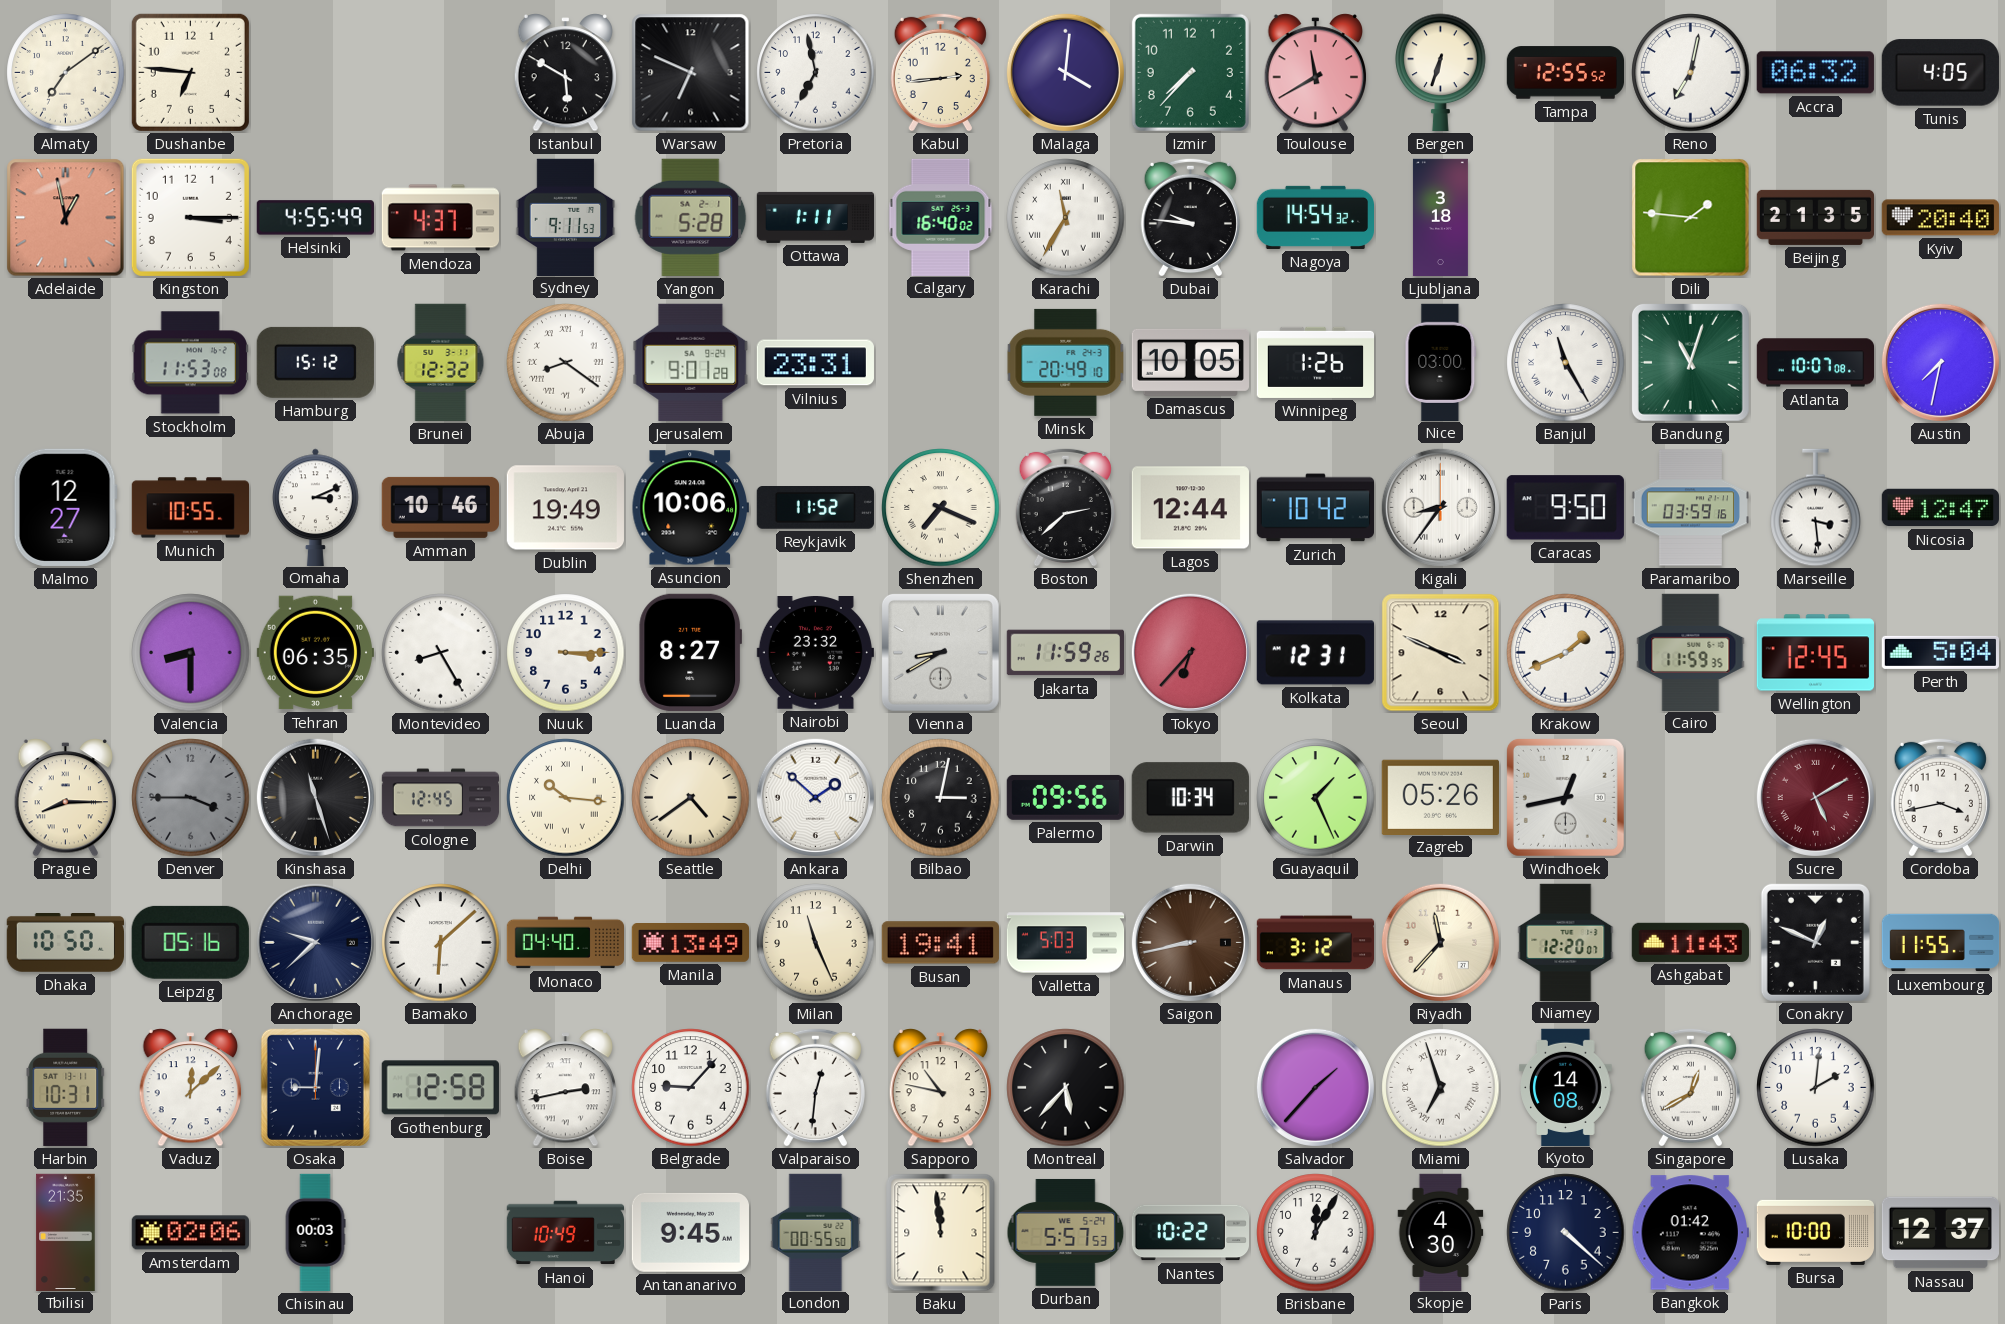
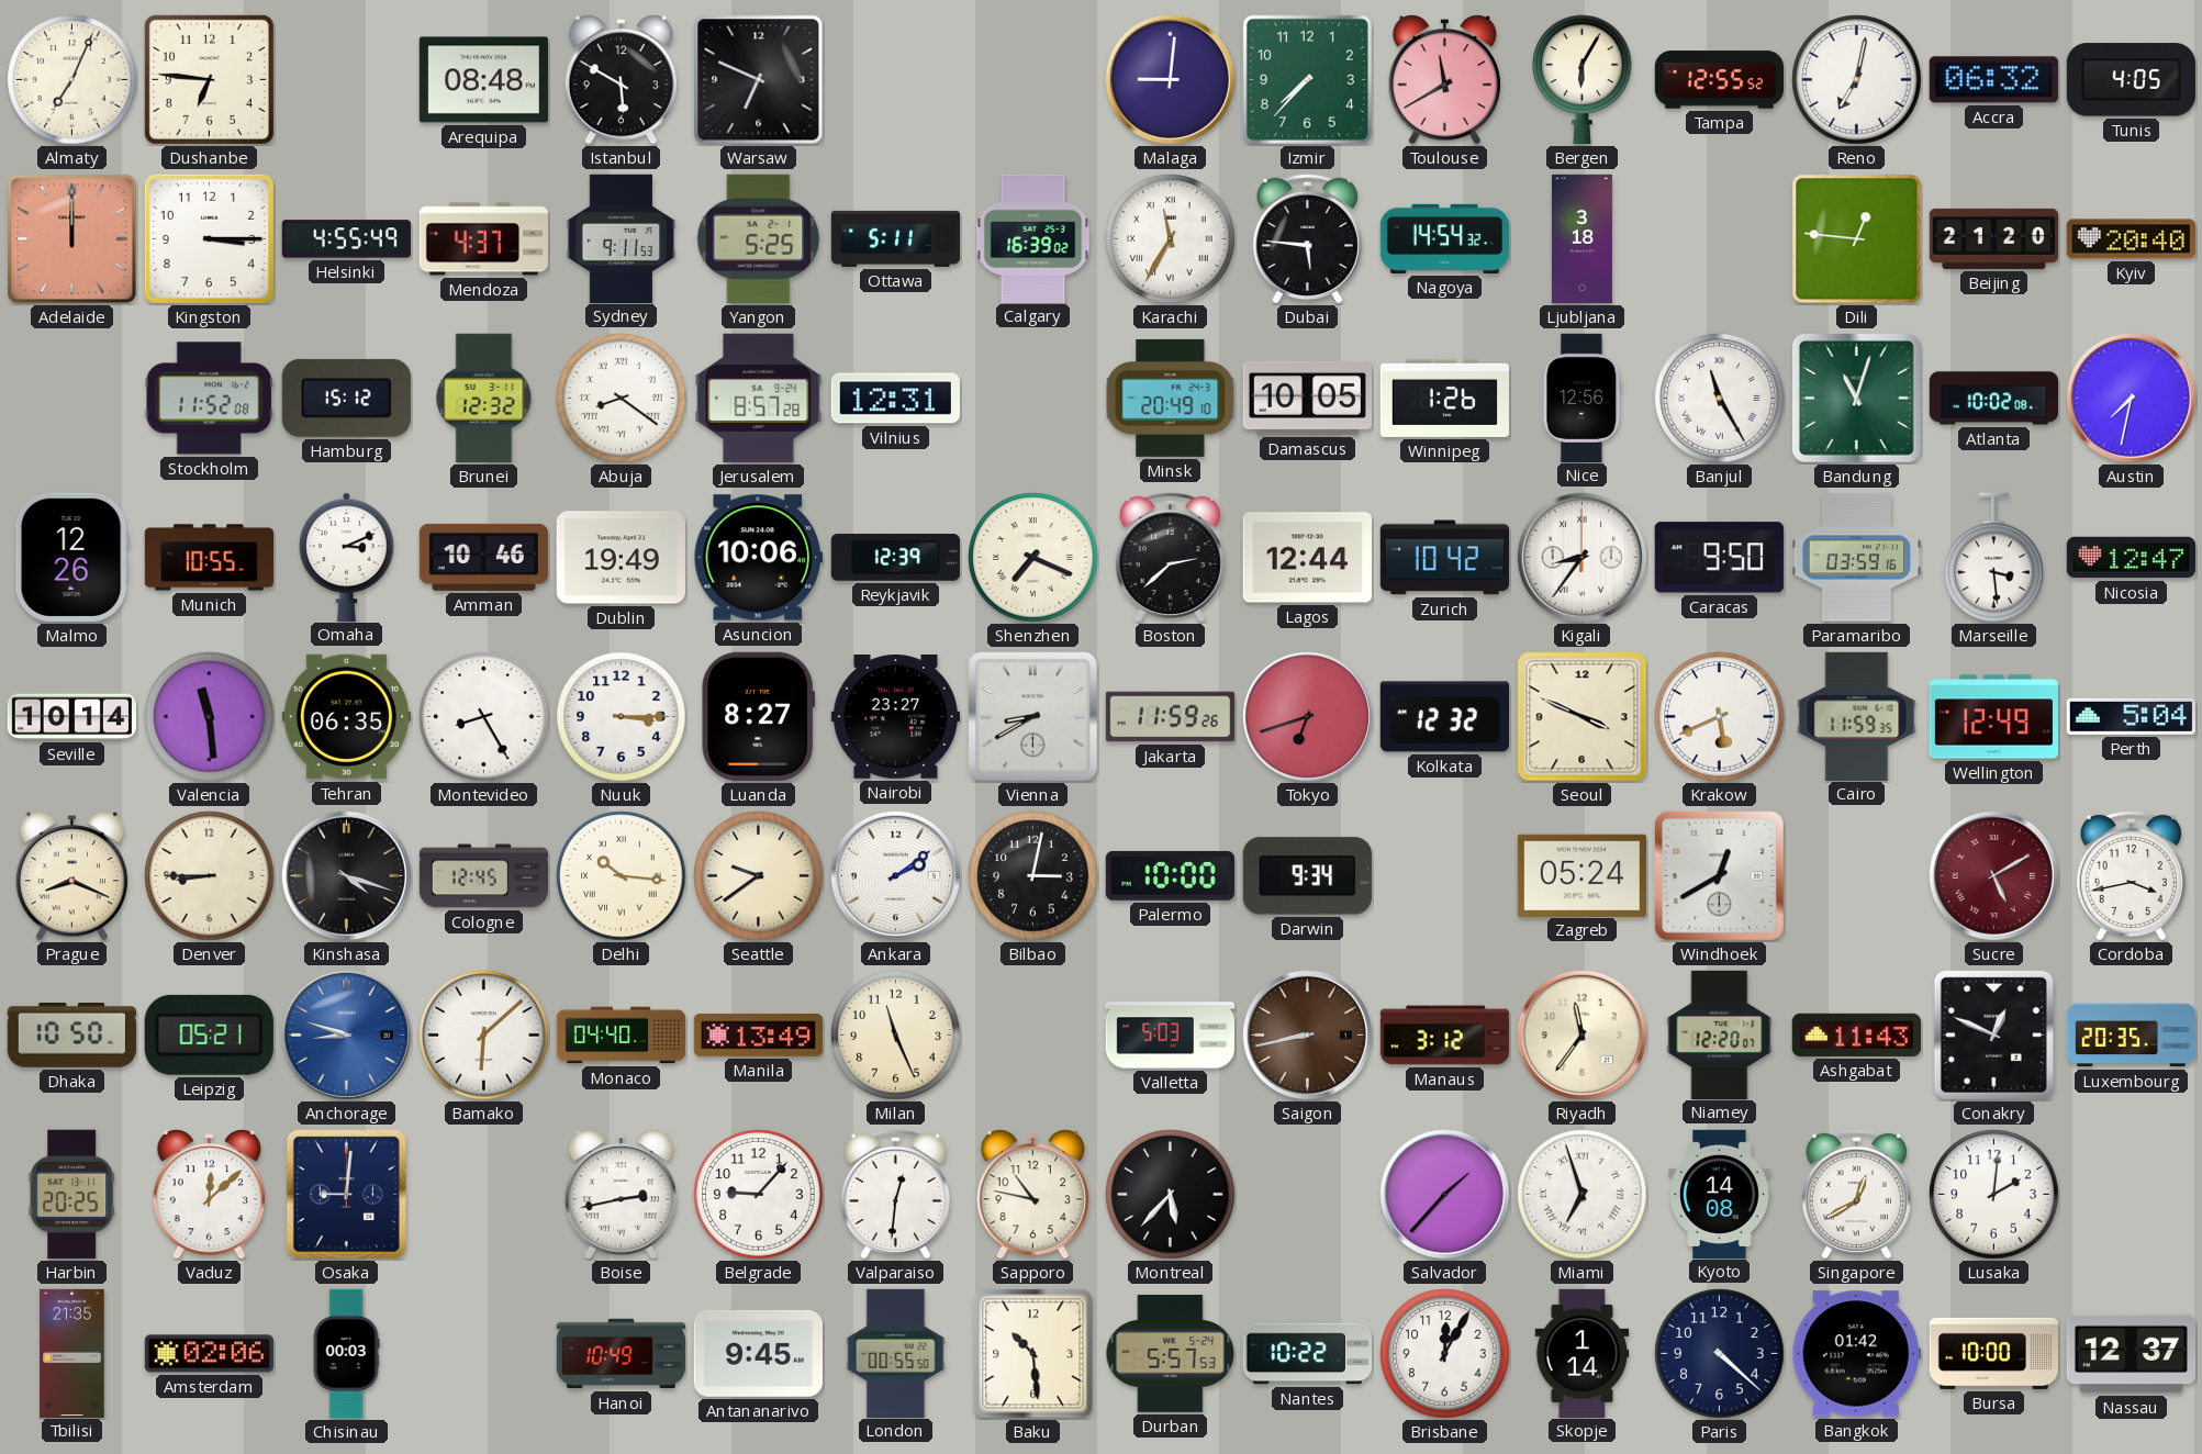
Almaty: 7:09 -> 7:04
Arequipa: none -> 08:48
Pretoria: 6:58 -> none
Kabul: 2:44 -> none
Malaga: 4:01 -> 9:01
Bergen: 6:33 -> 6:05
Adelaide: 12:58 -> 12:00
Yangon: 5:28 -> 5:25
Ottawa: 1:11 -> 5:11
Calgary: 16:40 -> 16:39
Dubai: 9:46 -> 5:46
Dili: 1:46 -> 12:46
Beijing: 21:35 -> 21:20
Stockholm: 11:53 -> 11:52
Jerusalem: 9:01 -> 8:57
Vilnius: 23:31 -> 12:31
Nice: 03:00 -> 12:56
Atlanta: 10:07 -> 10:02
Malmo: 12:27 -> 12:26
Reykjavik: 11:52 -> 12:39
Seville: none -> 10:14
Valencia: 8:30 -> 11:29
Nairobi: 23:32 -> 23:27
Tokyo: 6:37 -> 6:42
Kolkata: 12:31 -> 12:32
Krakow: 1:41 -> 5:41
Wellington: 12:45 -> 12:49
Prague: 8:15 -> 8:19
Denver: 3:45 -> 8:45
Denver dial: grey -> cream
Kinshasa: 11:27 -> 4:18
Seattle: 4:39 -> 9:39
Ankara: 1:52 -> 2:09
Palermo: 09:56 -> 10:00
Darwin: 10:34 -> 9:34
Guayaquil: 1:26 -> none
Zagreb: 05:26 -> 05:24
Windhoek: 12:43 -> 12:40
Leipzig: 05:16 -> 05:21
Anchorage: 9:38 -> 8:48
Anchorage dial: navy -> blue
Busan: 19:41 -> none
Riyadh: 11:37 -> 11:36
Luxembourg: 11:55 -> 20:35
Harbin: 10:31 -> 20:25
Gothenburg: 12:58 -> none
Baku: 11:59 -> 10:29
Skopje: 4:30 -> 1:14
